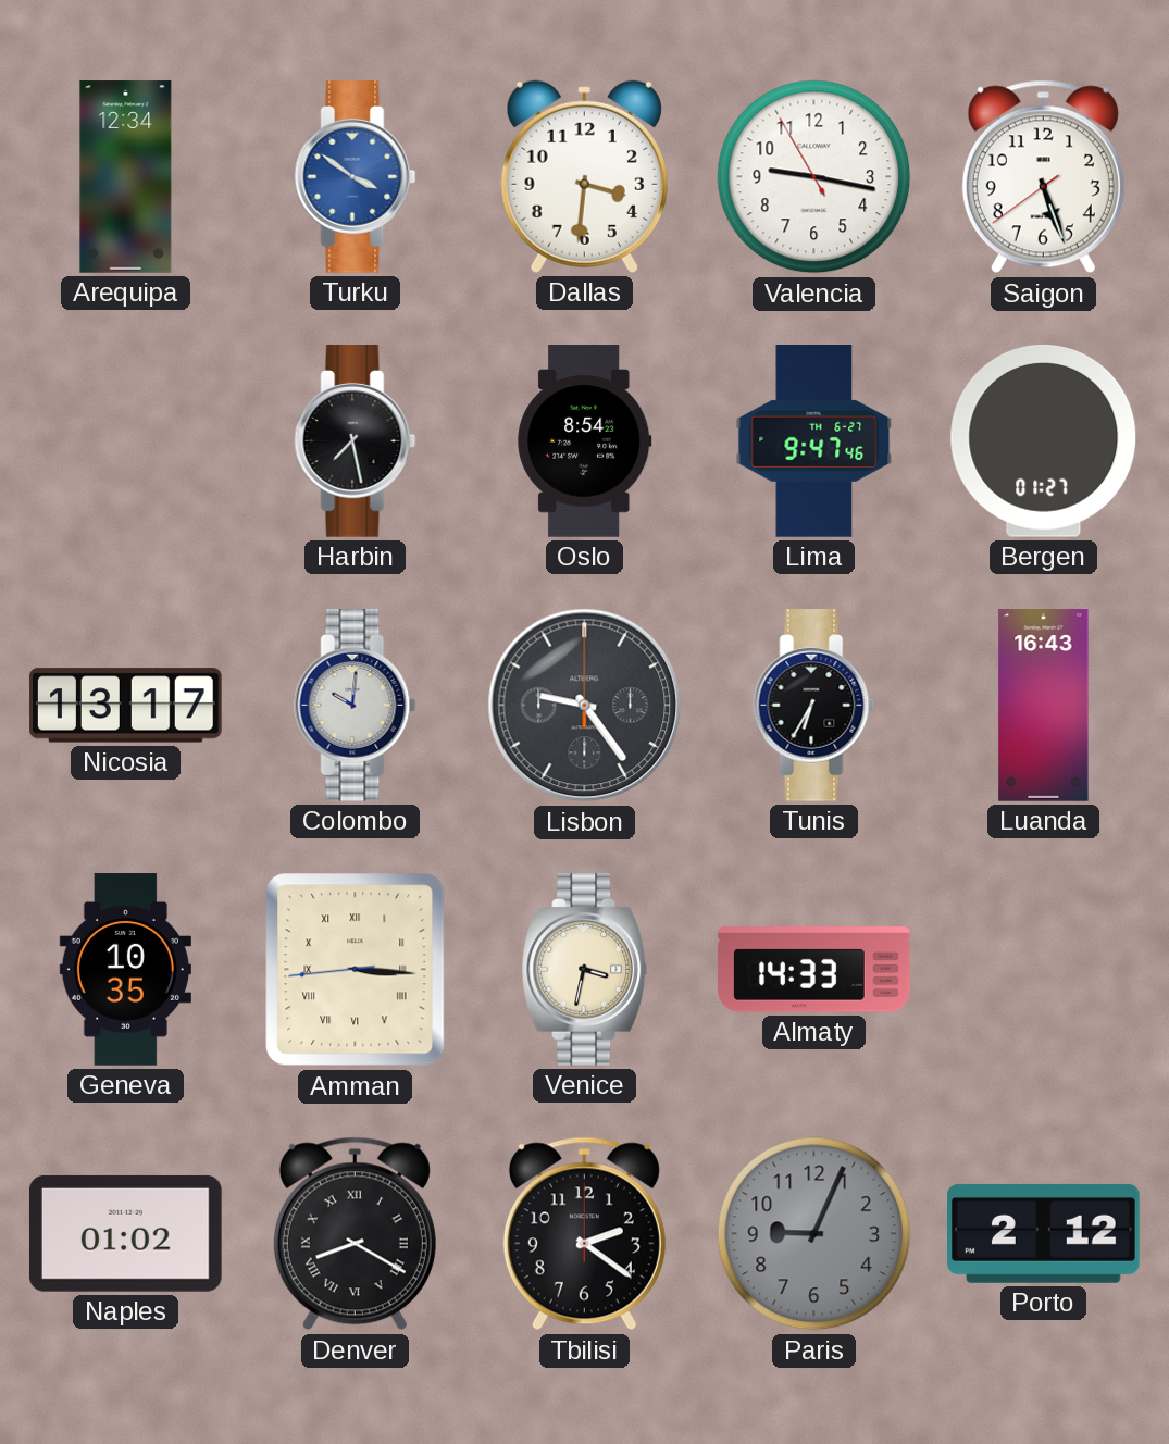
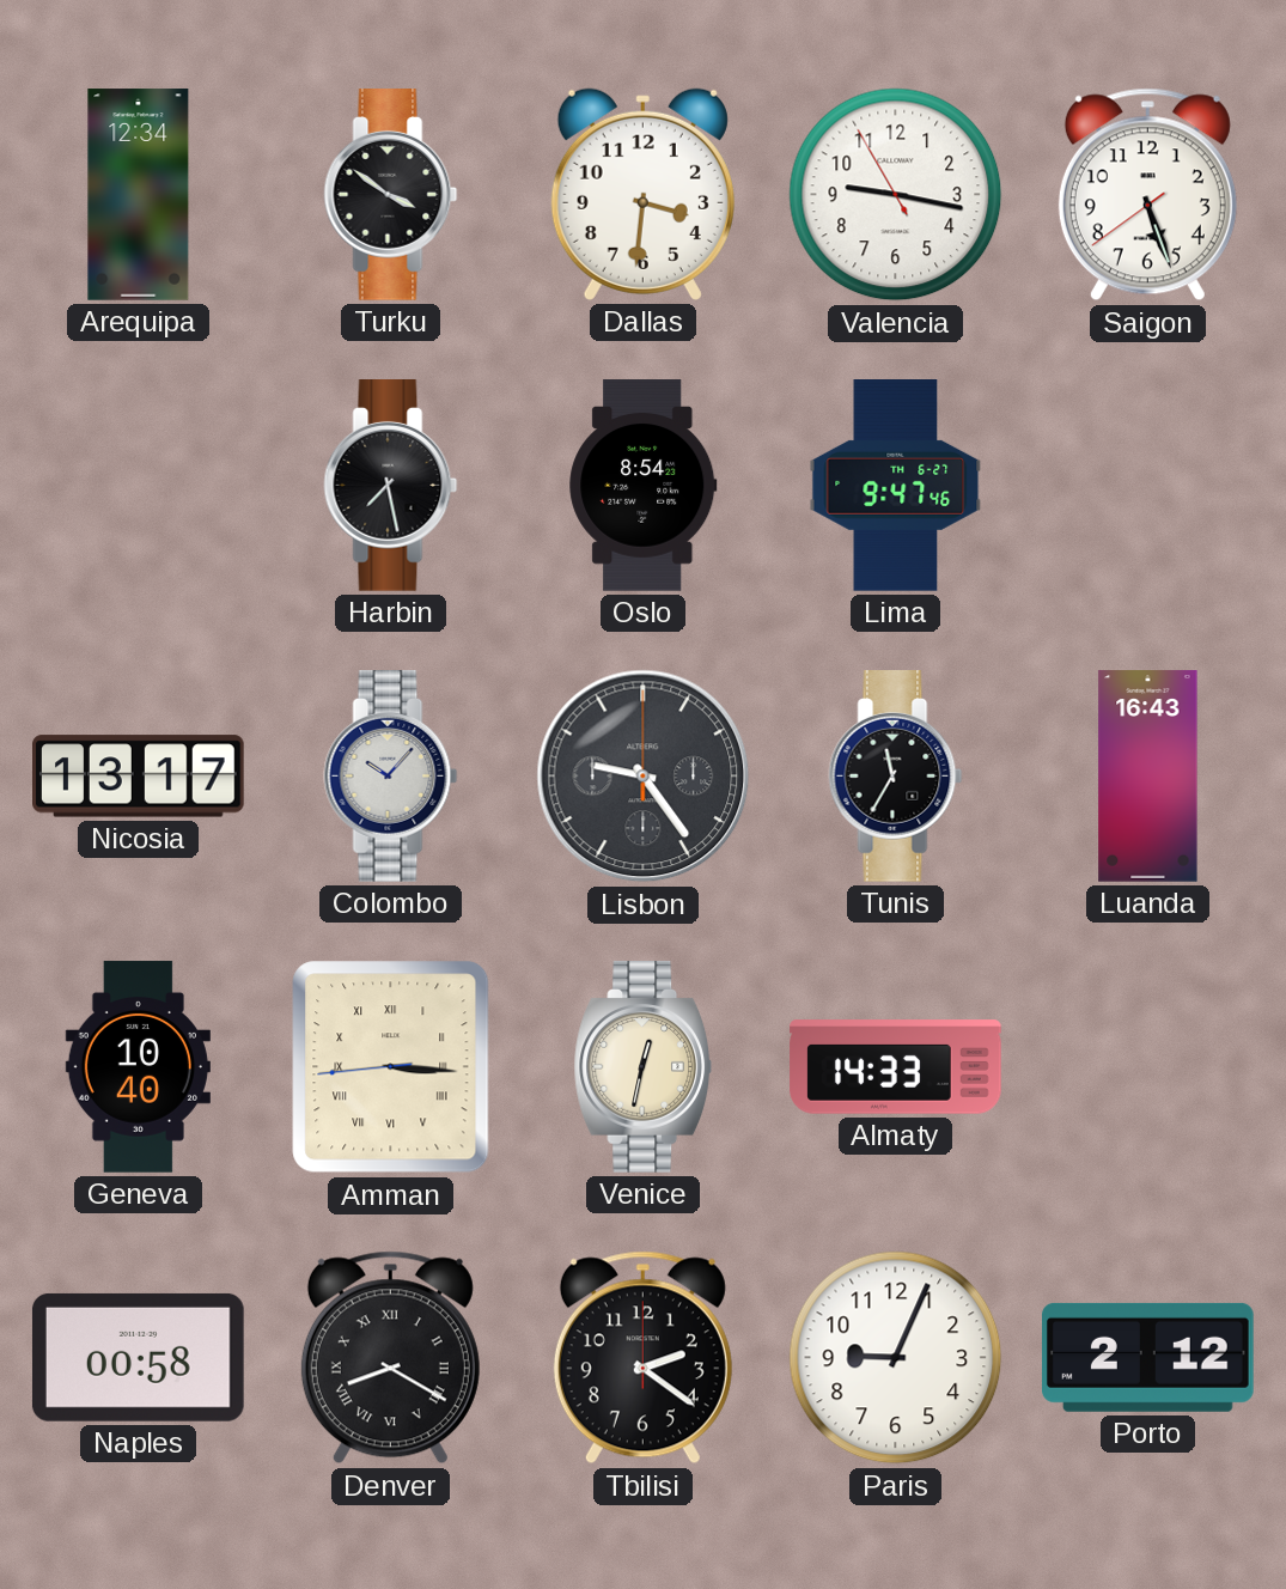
Turku dial: blue -> black
Bergen: 01:27 -> none
Colombo: 10:01 -> 10:07
Tunis: 6:35 -> 11:35
Geneva: 10:35 -> 10:40
Venice: 3:32 -> 12:32
Naples: 01:02 -> 00:58
Paris dial: grey -> white
